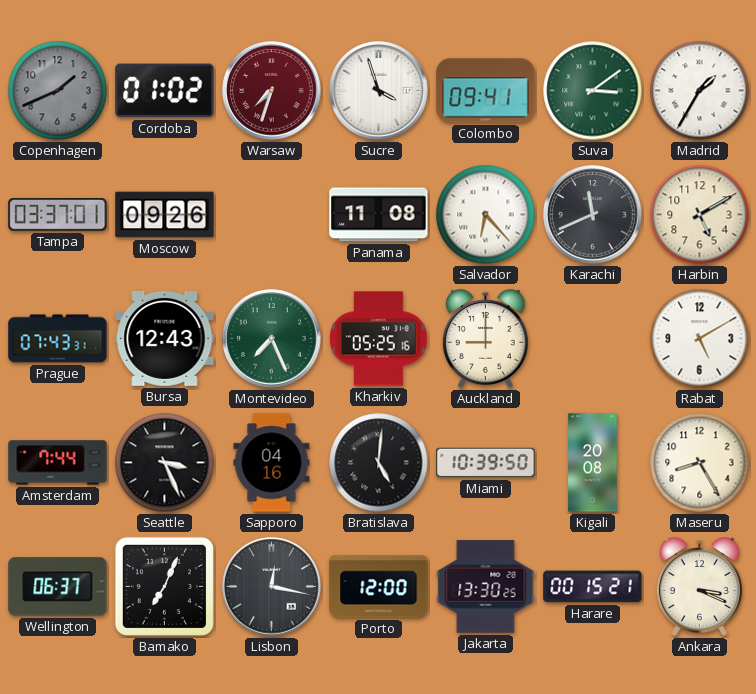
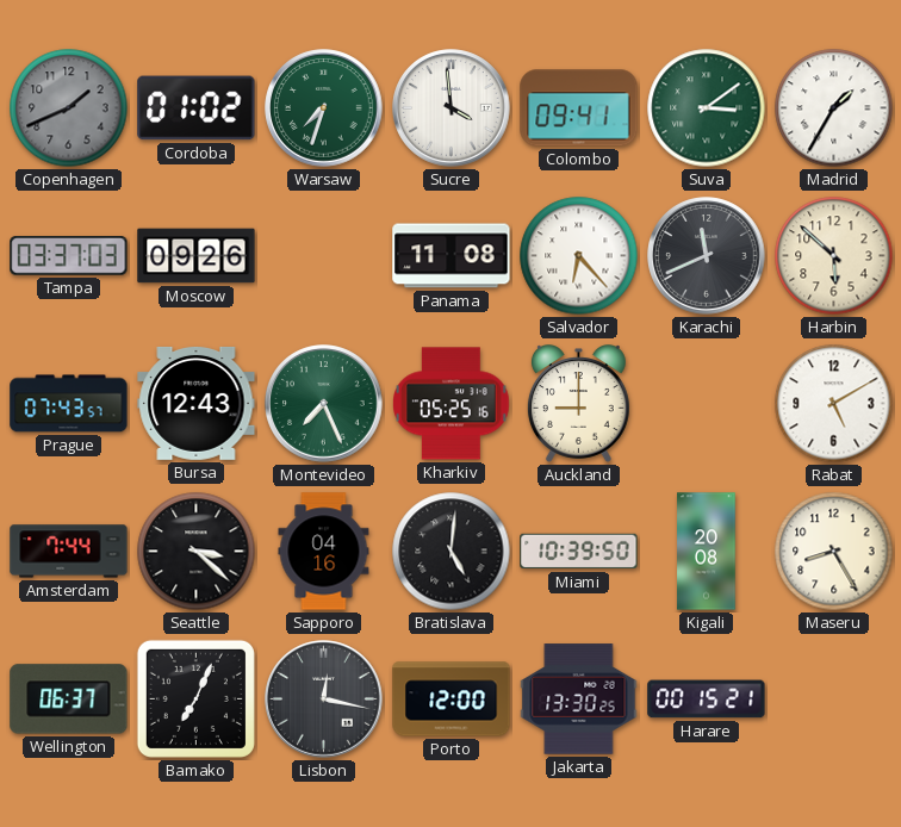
Warsaw dial: burgundy -> green
Sucre: 3:57 -> 3:59
Tampa: 03:37:01 -> 03:37:03
Harbin: 5:10 -> 5:52
Prague: 07:43:31 -> 07:43:57
Seattle: 3:26 -> 3:22
Ankara: 3:19 -> none
